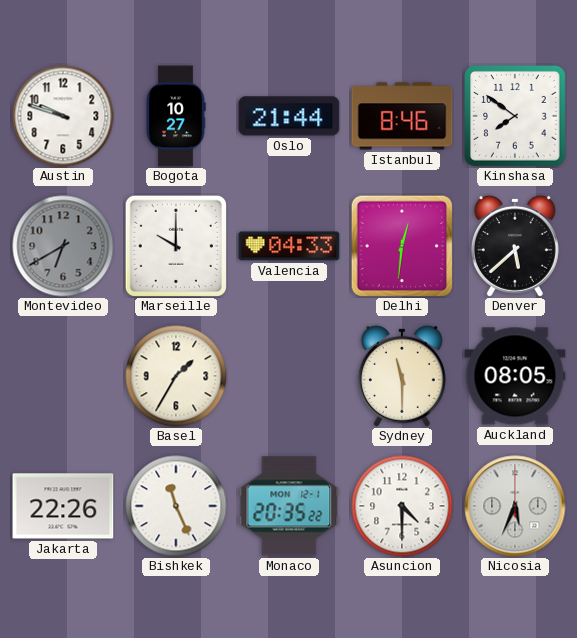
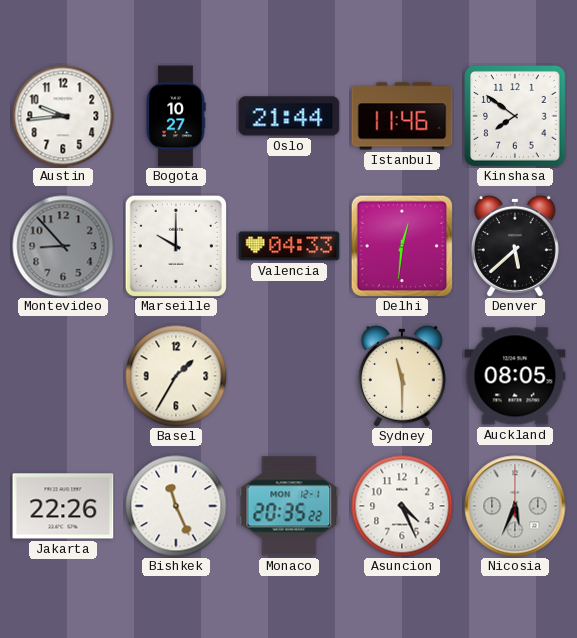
Austin: 9:48 -> 9:44
Istanbul: 8:46 -> 11:46
Montevideo: 6:40 -> 8:53
Asuncion: 4:30 -> 4:26
